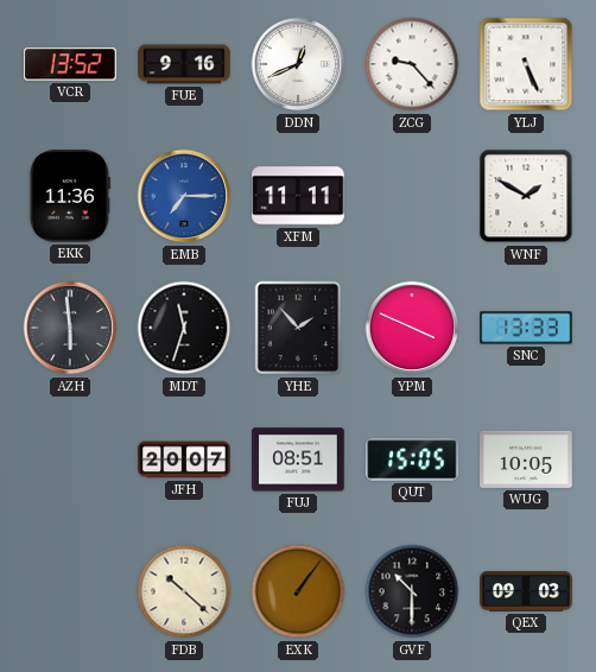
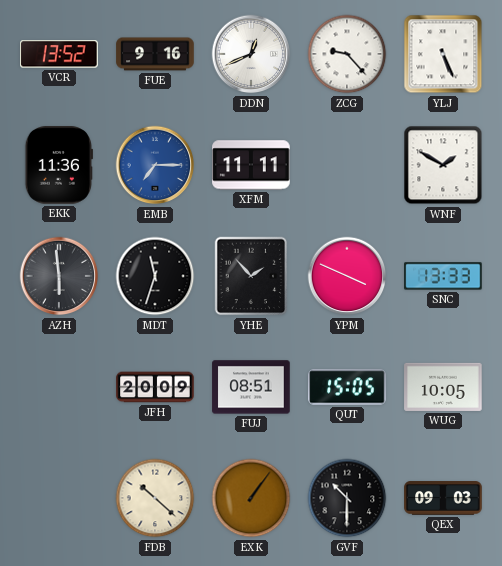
JFH: 20:07 -> 20:09
